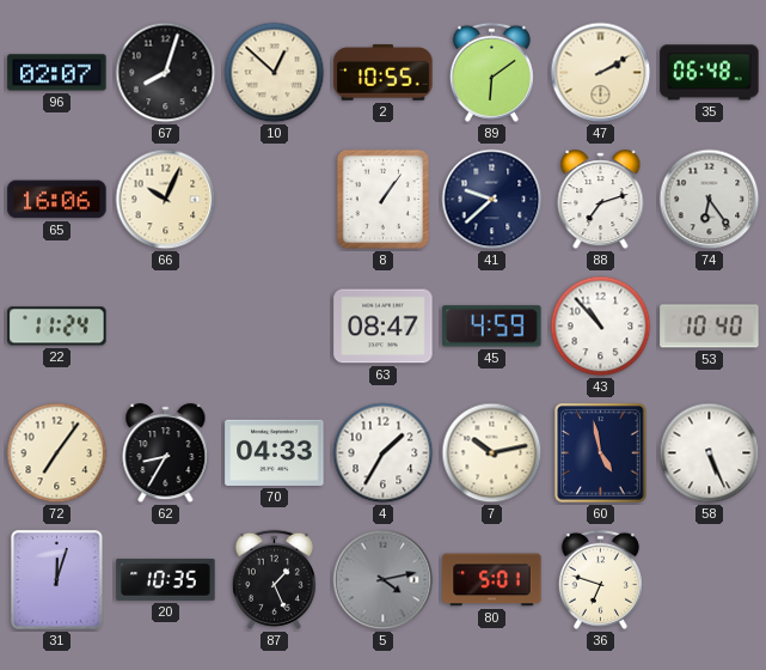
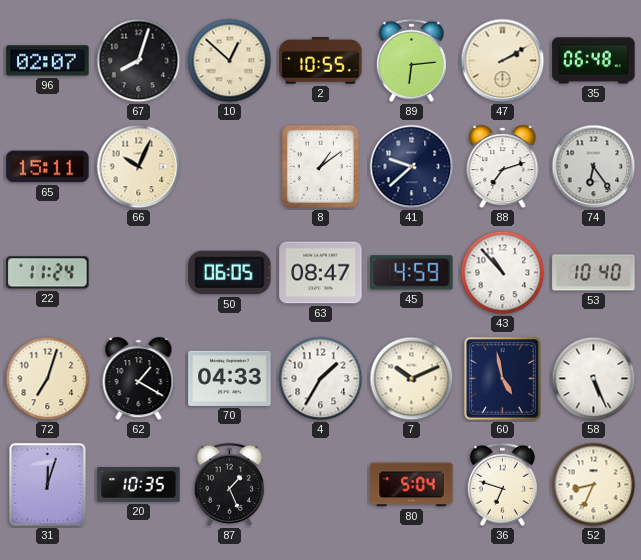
89: 6:09 -> 6:14
65: 16:06 -> 15:11
8: 1:06 -> 1:09
50: none -> 06:05
72: 7:06 -> 7:03
62: 8:35 -> 1:20
7: 10:13 -> 10:11
5: 4:13 -> none
80: 5:01 -> 5:04
52: none -> 8:34
